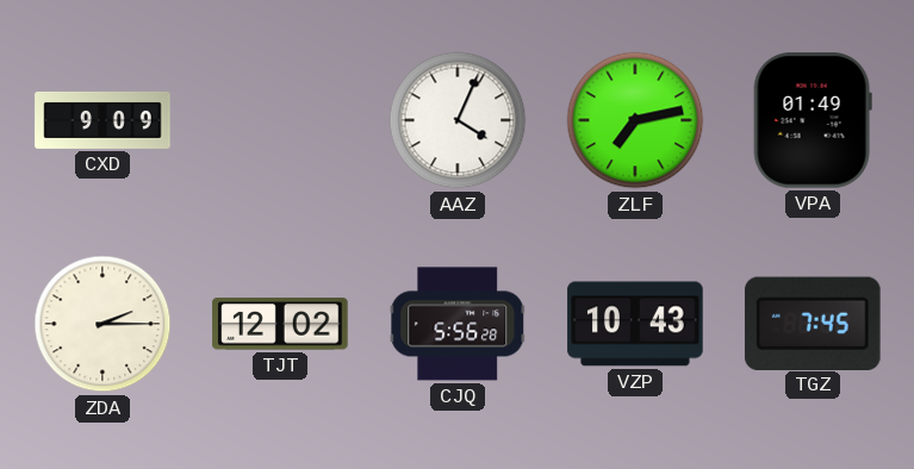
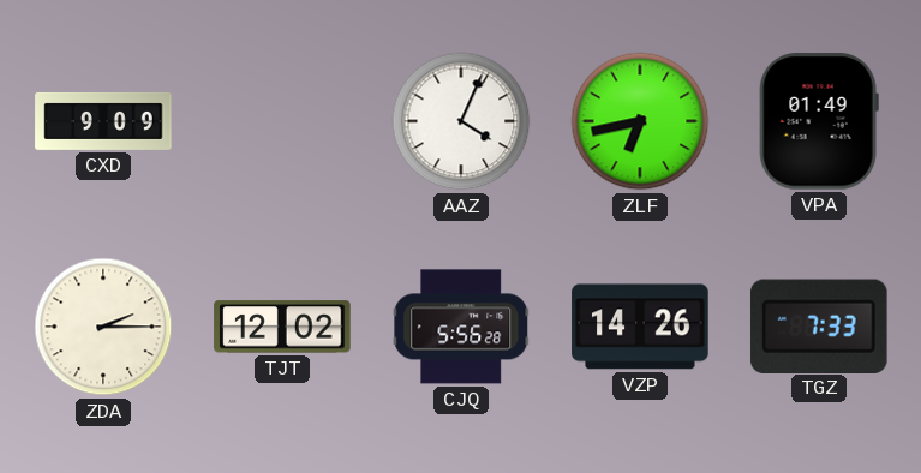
ZLF: 7:13 -> 6:43
VZP: 10:43 -> 14:26
TGZ: 7:45 -> 7:33
